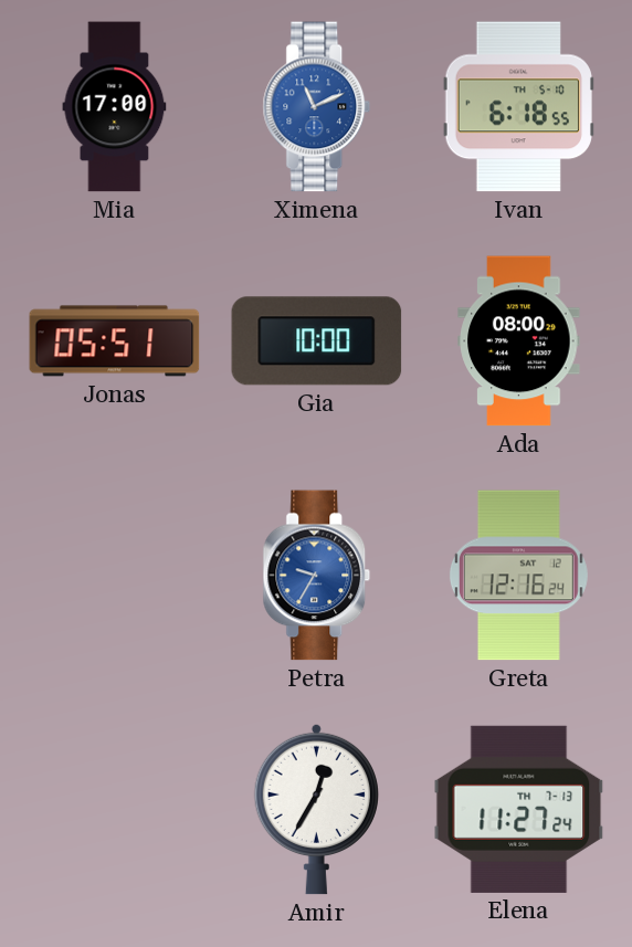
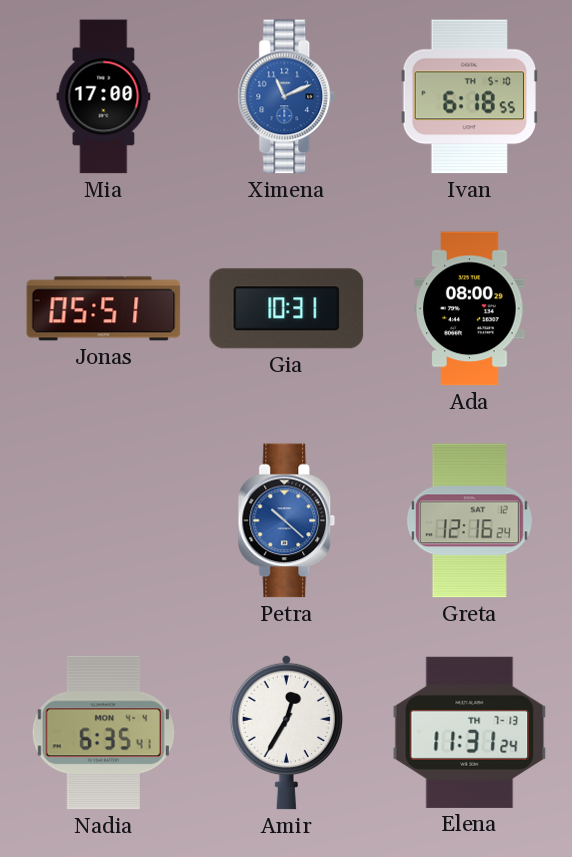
Gia: 10:00 -> 10:31
Petra: 9:35 -> 10:22
Nadia: none -> 6:35
Elena: 11:27 -> 11:31
